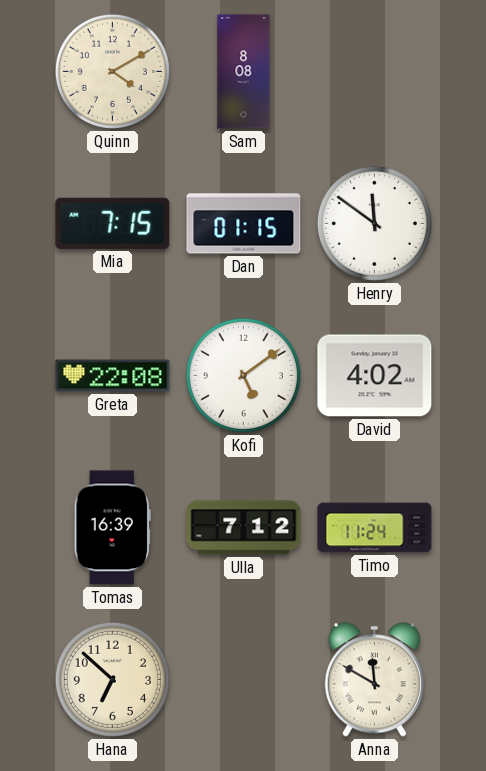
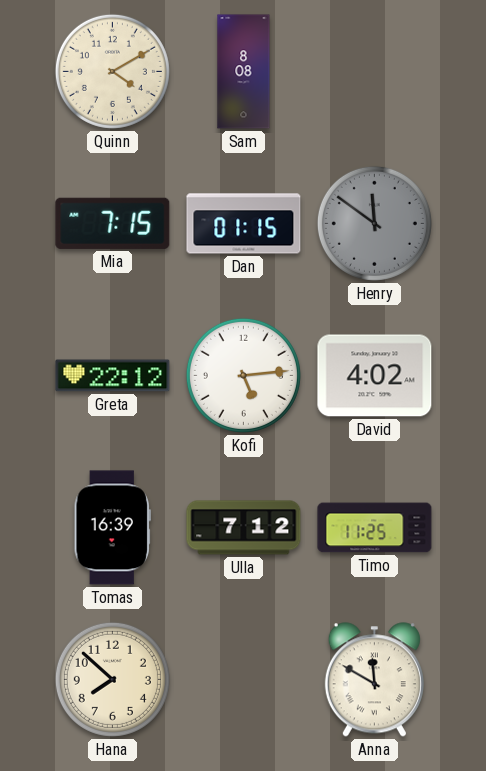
Henry dial: white -> grey
Greta: 22:08 -> 22:12
Kofi: 5:09 -> 5:14
Timo: 11:24 -> 11:25
Hana: 6:52 -> 7:52
